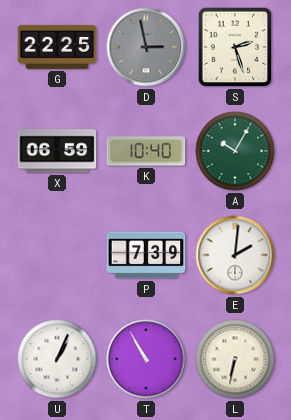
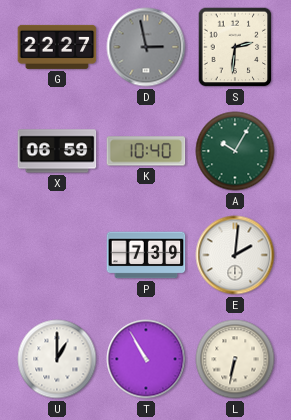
G: 22:25 -> 22:27
S: 2:27 -> 2:31
U: 1:04 -> 1:00
